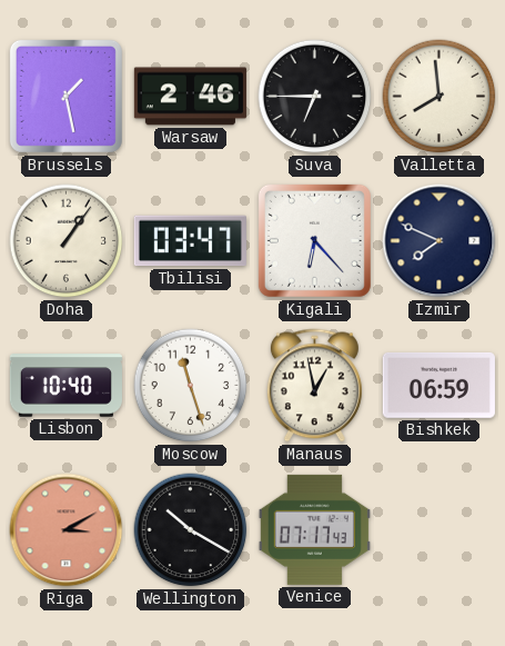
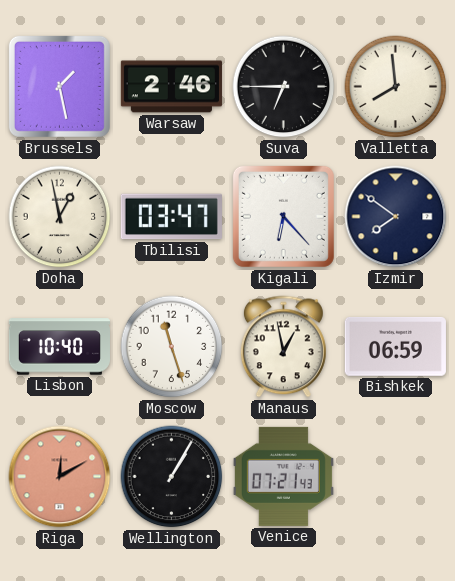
Doha: 1:06 -> 12:58
Izmir: 7:49 -> 7:51
Riga: 3:10 -> 12:10
Wellington: 10:20 -> 1:05
Venice: 07:17 -> 07:21
